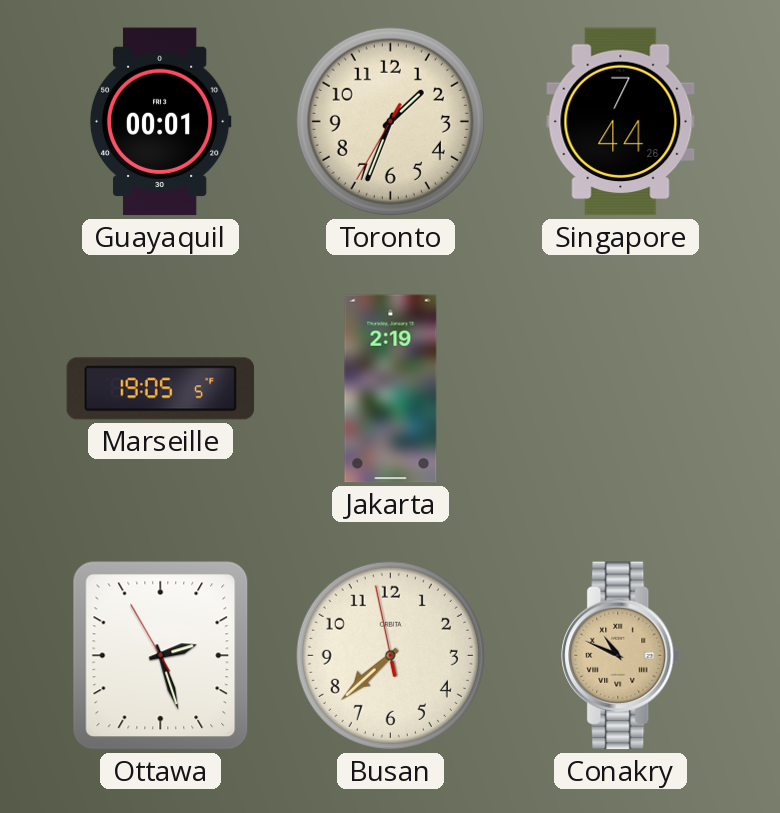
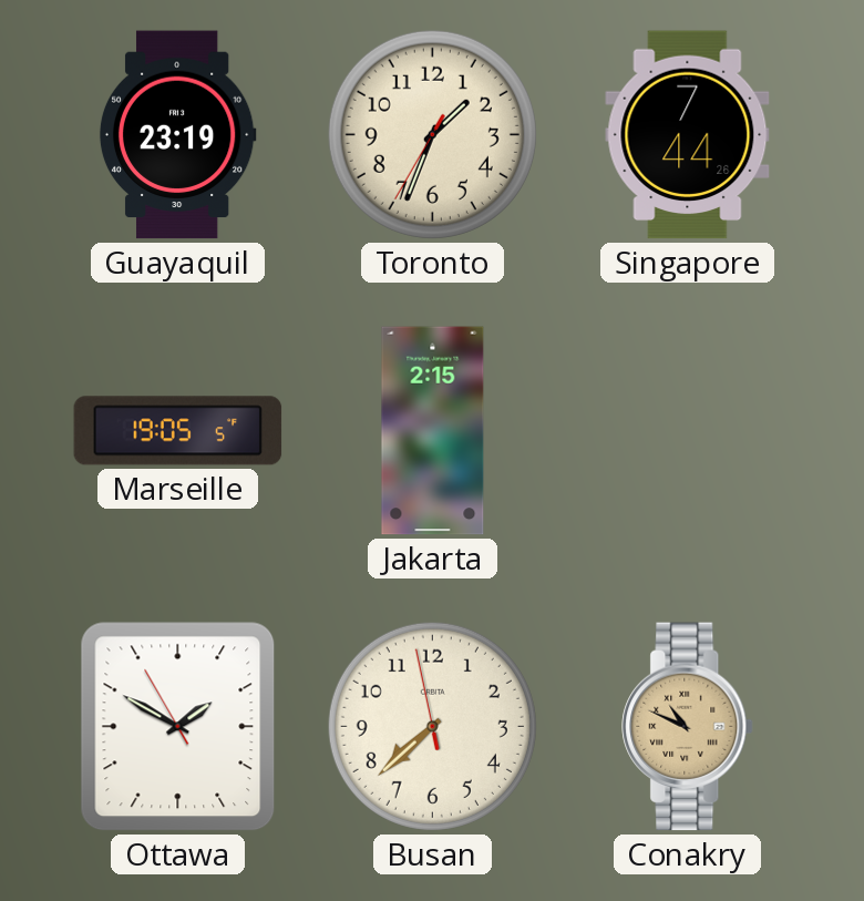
Guayaquil: 00:01 -> 23:19
Jakarta: 2:19 -> 2:15
Ottawa: 2:26 -> 1:49
